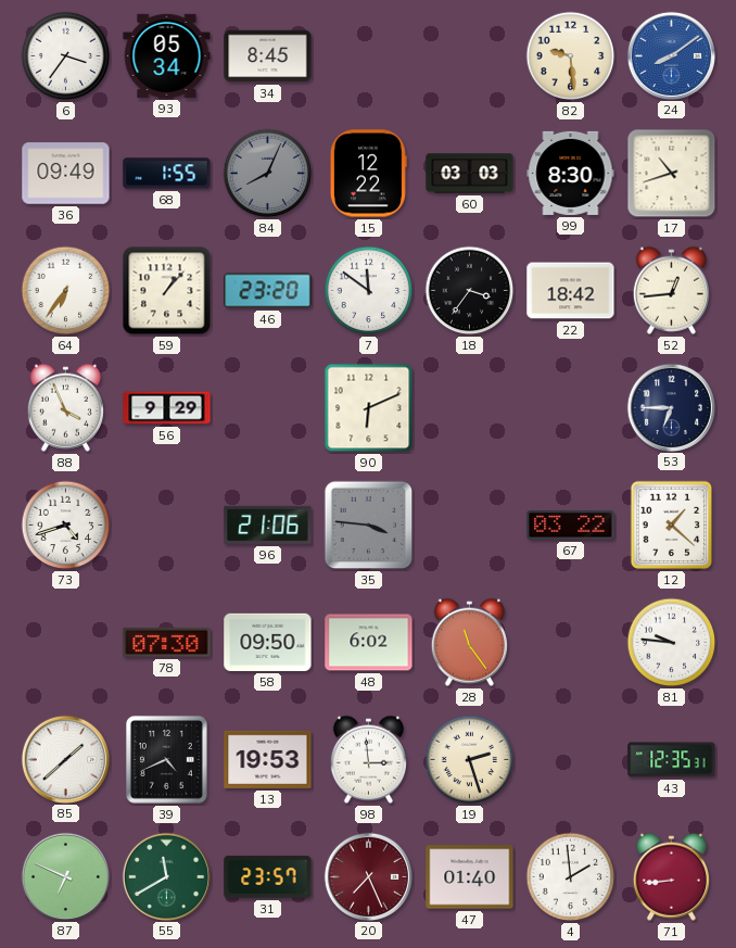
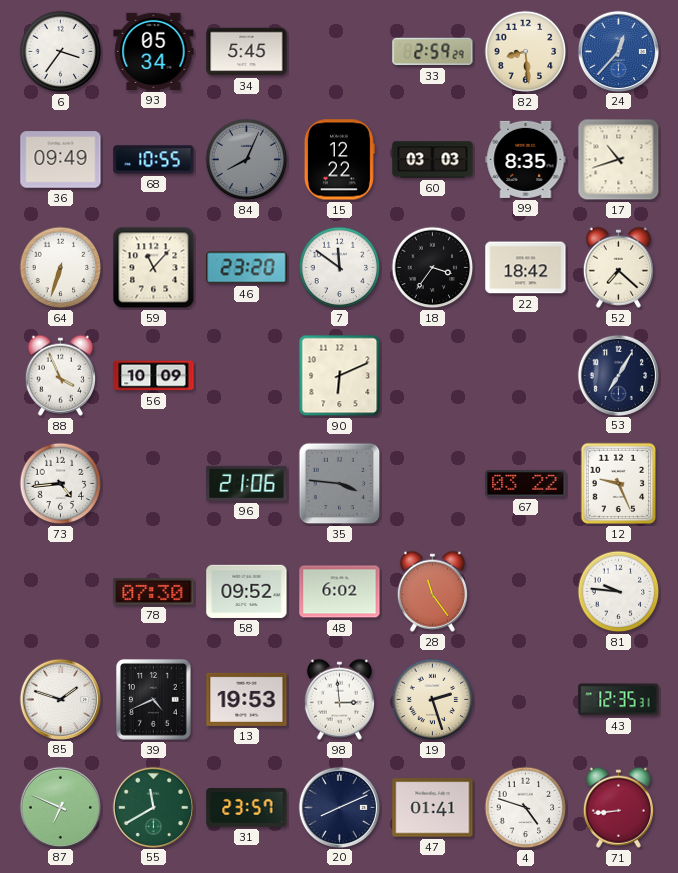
34: 8:45 -> 5:45
33: none -> 2:59
82: 9:29 -> 8:29
24: 8:09 -> 12:37
68: 1:55 -> 10:55
99: 8:30 -> 8:35
64: 6:36 -> 6:33
59: 1:07 -> 11:07
52: 12:44 -> 7:22
56: 9:29 -> 10:09
53: 6:45 -> 7:05
73: 4:42 -> 4:44
12: 1:22 -> 9:26
58: 09:50 -> 09:52
85: 1:38 -> 1:48
20: 7:26 -> 8:11
20 dial: burgundy -> navy
47: 01:40 -> 01:41
4: 1:59 -> 4:48
